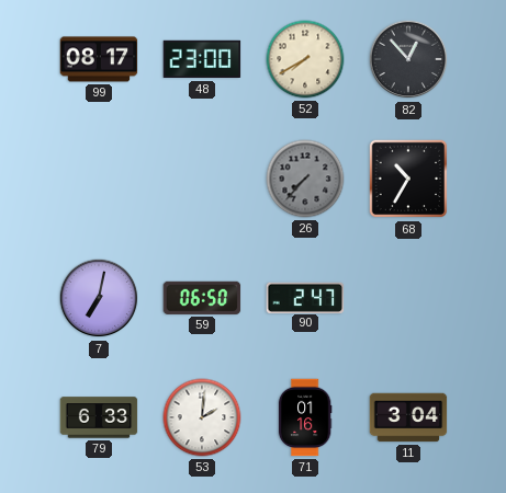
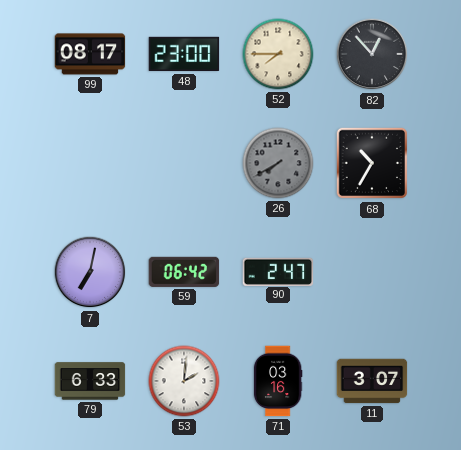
52: 7:40 -> 7:45
26: 7:37 -> 7:40
59: 06:50 -> 06:42
71: 01:16 -> 03:16
11: 3:04 -> 3:07
